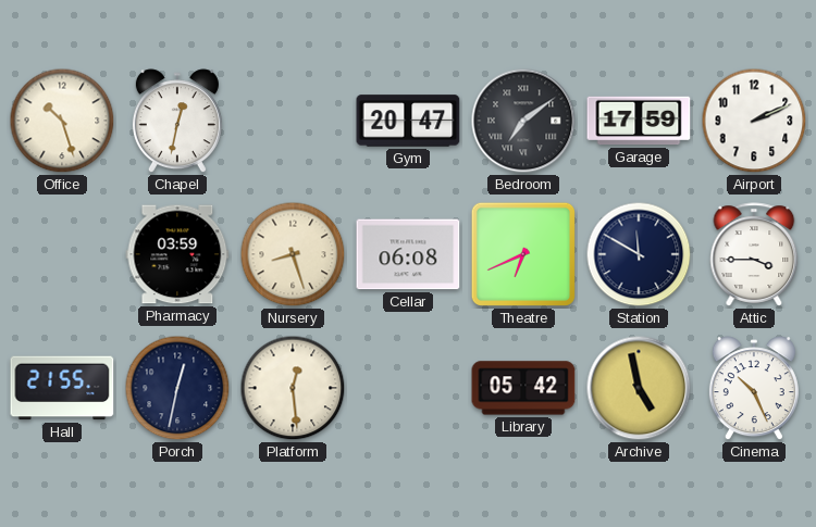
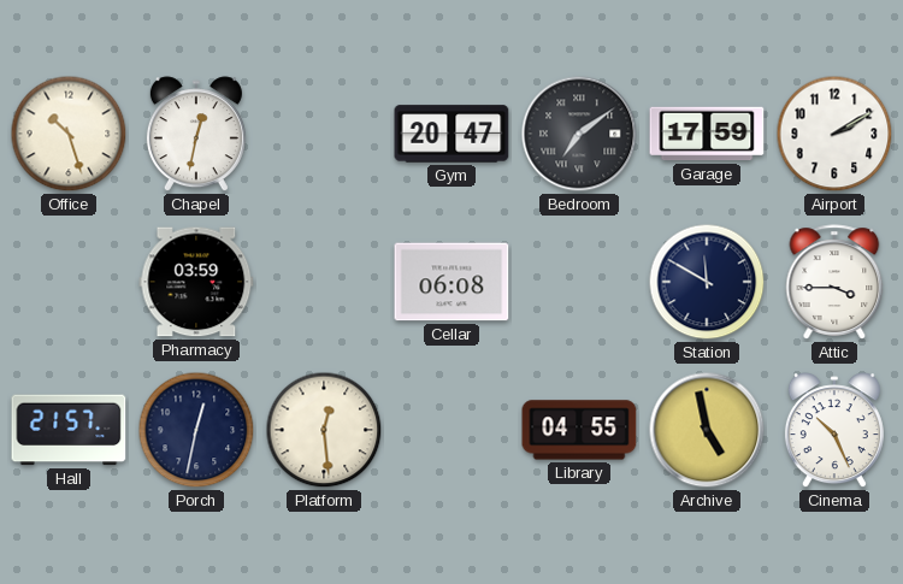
Airport: 2:11 -> 2:10
Nursery: 8:27 -> none
Theatre: 6:41 -> none
Hall: 21:55 -> 21:57
Library: 05:42 -> 04:55
